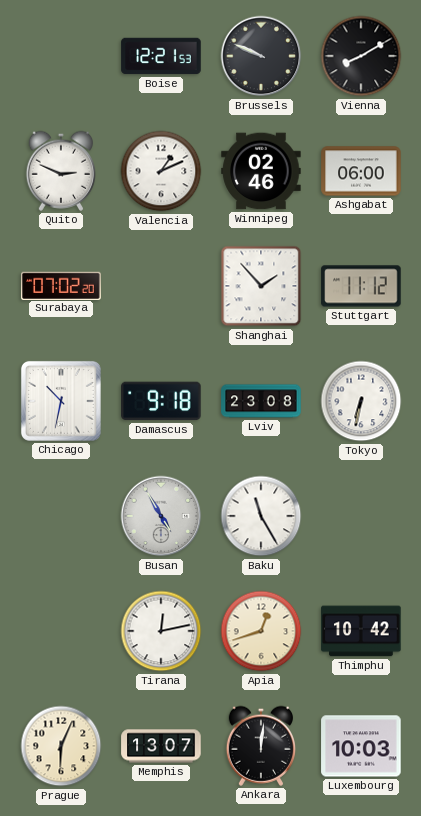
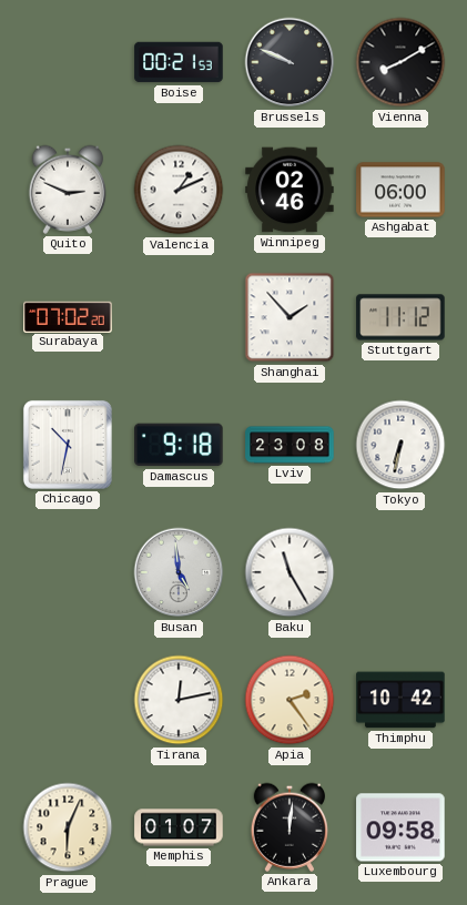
Boise: 12:21 -> 00:21
Busan: 4:55 -> 4:59
Apia: 12:42 -> 2:24
Memphis: 13:07 -> 01:07
Luxembourg: 10:03 -> 09:58
